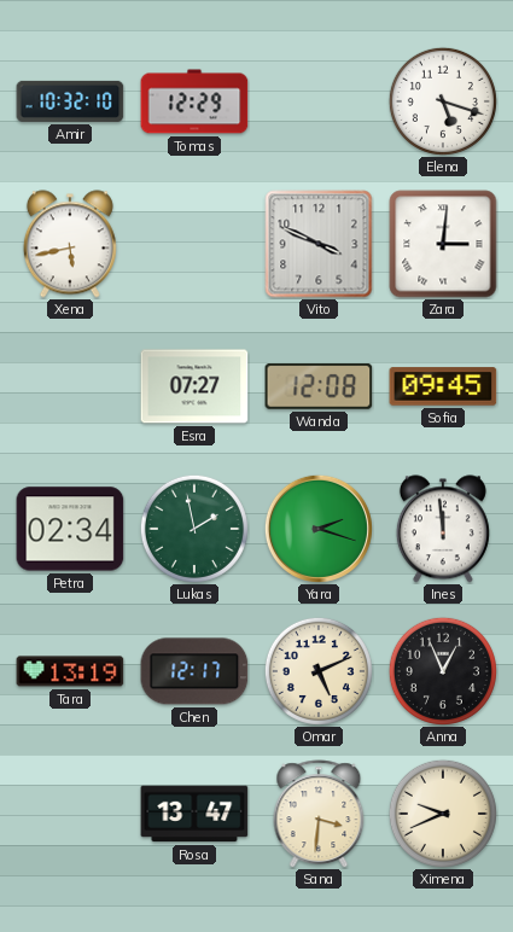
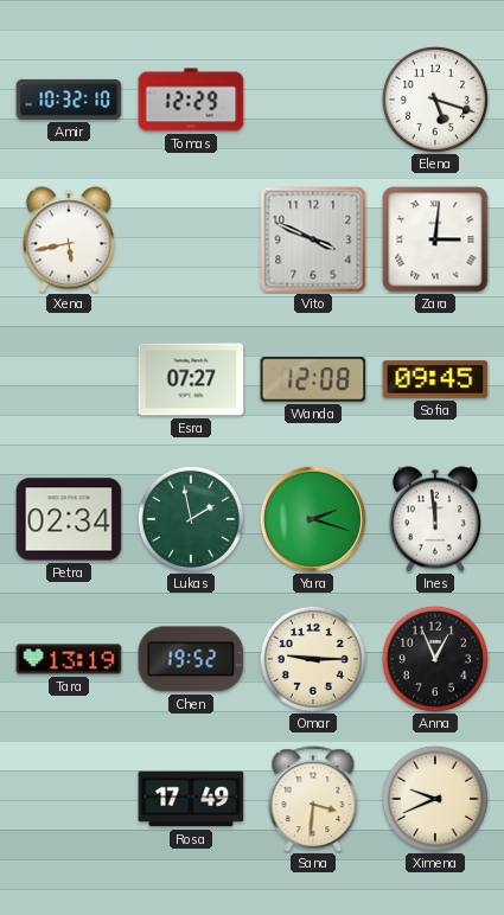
Chen: 12:17 -> 19:52
Omar: 5:11 -> 9:15
Rosa: 13:47 -> 17:49
